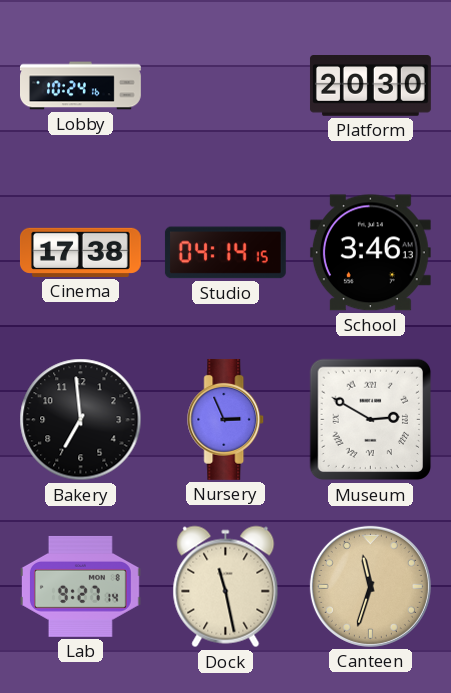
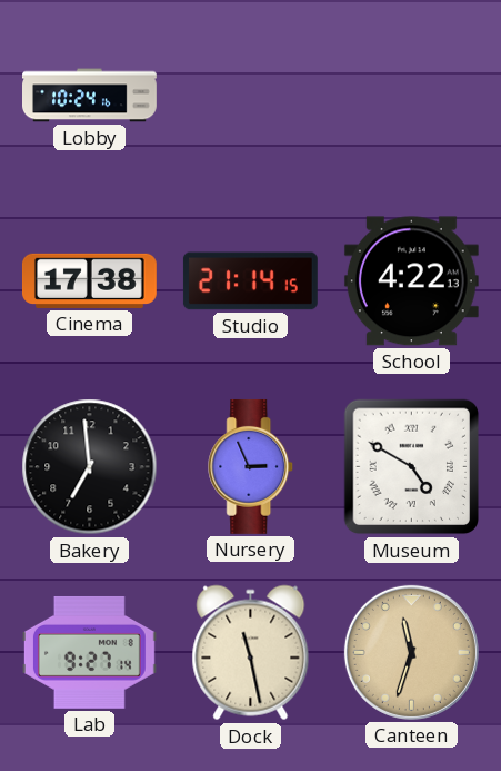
Platform: 20:30 -> none
Studio: 04:14 -> 21:14
School: 3:46 -> 4:22
Museum: 2:50 -> 4:50
